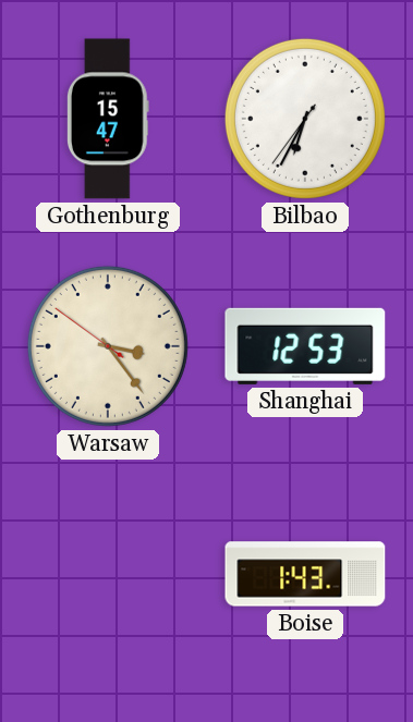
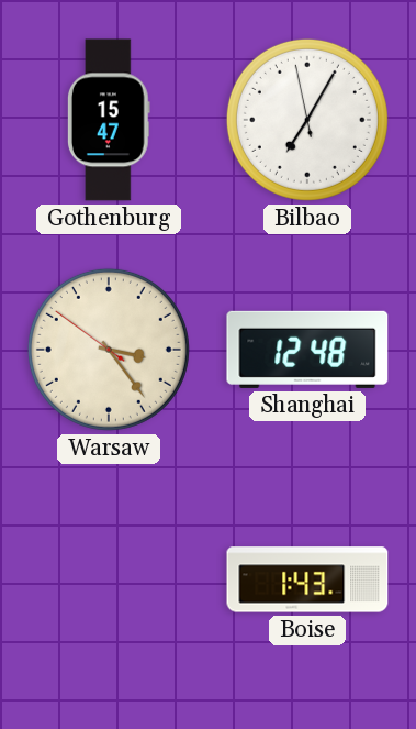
Bilbao: 6:34 -> 7:04
Shanghai: 12:53 -> 12:48
